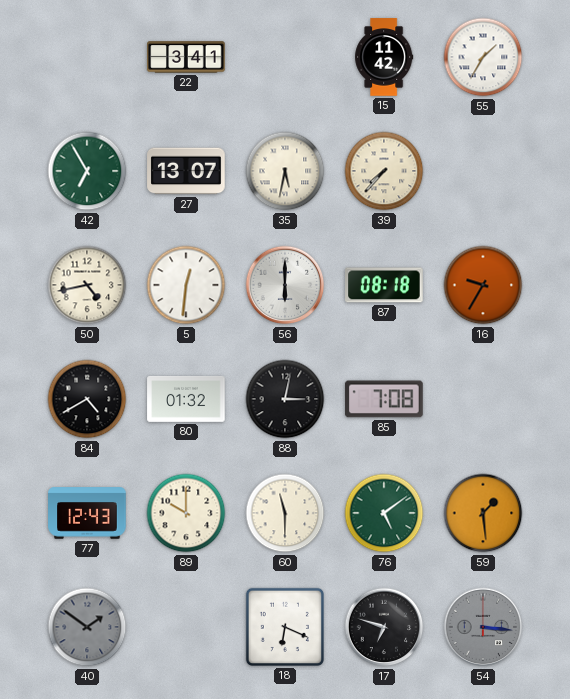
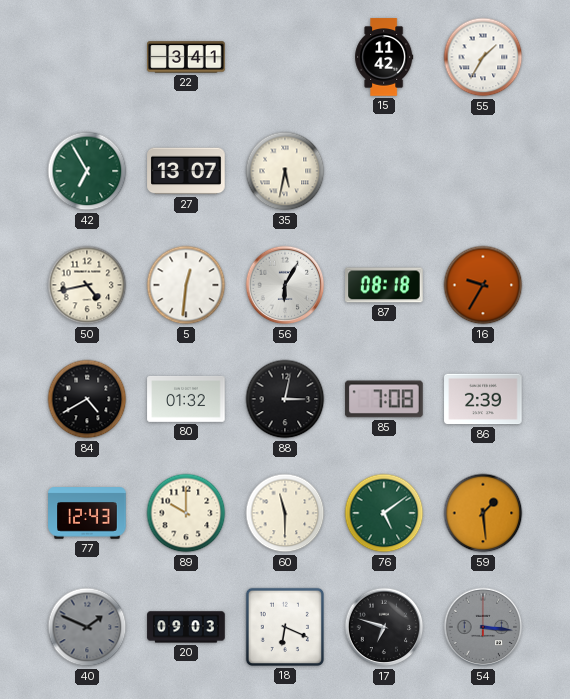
39: 7:37 -> none
56: 6:00 -> 6:05
86: none -> 2:39
40: 1:51 -> 1:49
20: none -> 09:03
